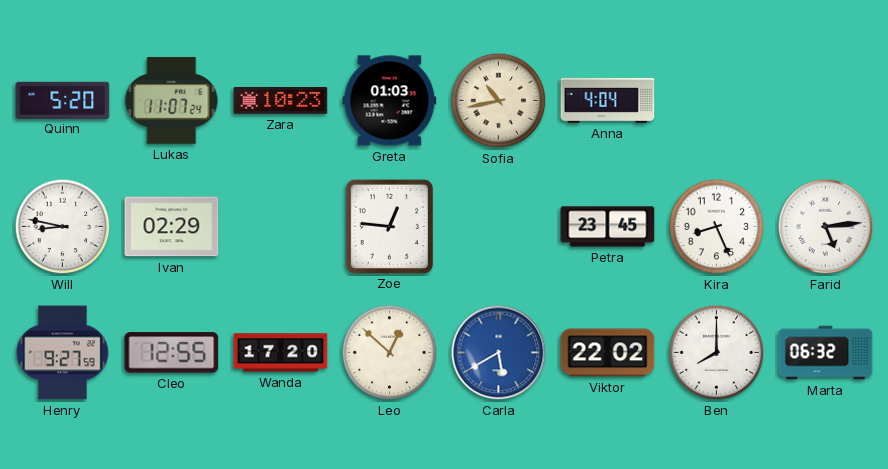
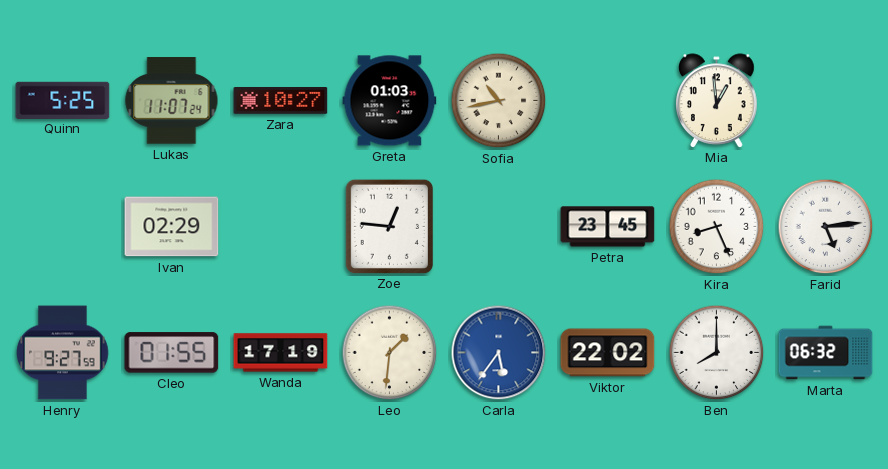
Quinn: 5:20 -> 5:25
Zara: 10:23 -> 10:27
Anna: 4:04 -> none
Mia: none -> 12:59
Will: 8:47 -> none
Cleo: 12:55 -> 01:55
Wanda: 17:20 -> 17:19
Leo: 12:52 -> 1:31
Carla: 5:40 -> 5:36
